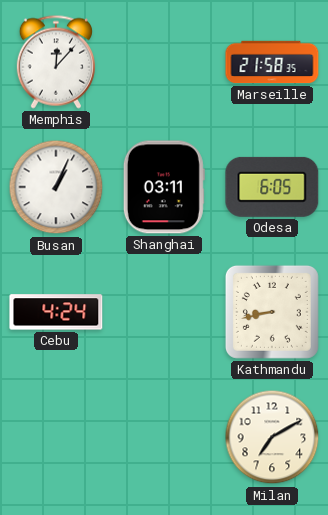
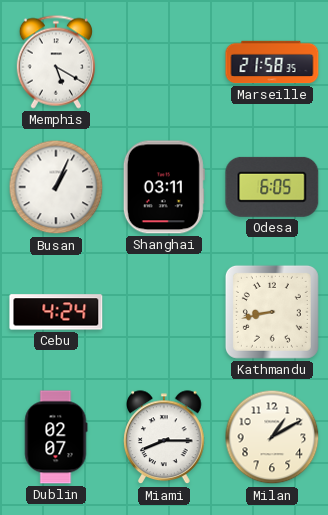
Memphis: 12:07 -> 5:20
Dublin: none -> 02:07
Miami: none -> 8:15
Milan: 7:10 -> 1:10
